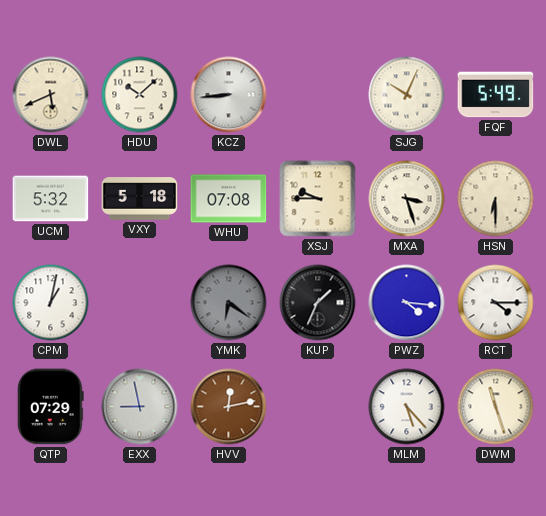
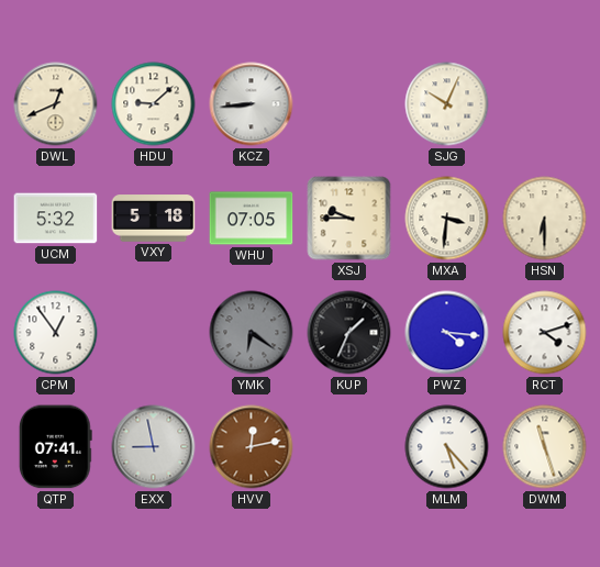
DWL: 5:41 -> 12:41
HDU: 10:08 -> 9:08
FQF: 5:49 -> none
WHU: 07:08 -> 07:05
MXA: 3:27 -> 3:31
CPM: 1:02 -> 12:54
RCT: 4:15 -> 4:12
QTP: 07:29 -> 07:41
